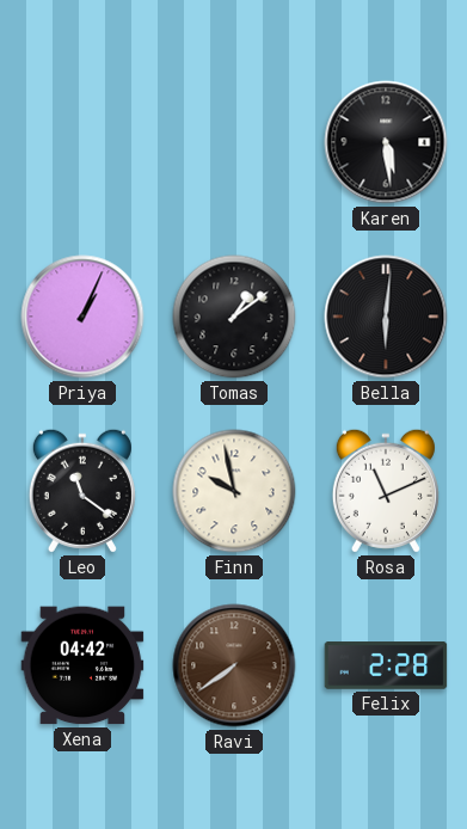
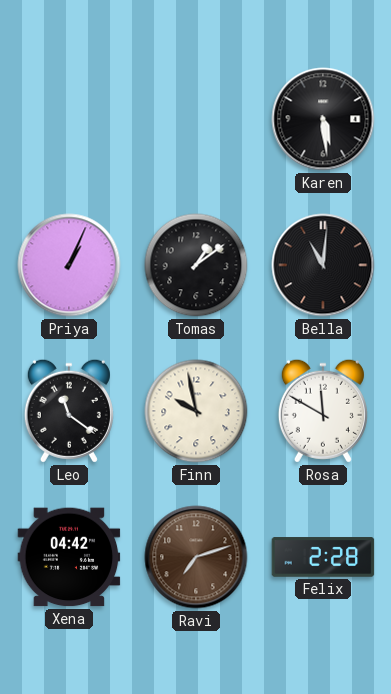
Bella: 6:01 -> 11:01
Rosa: 11:11 -> 11:50
Ravi: 7:39 -> 7:12
